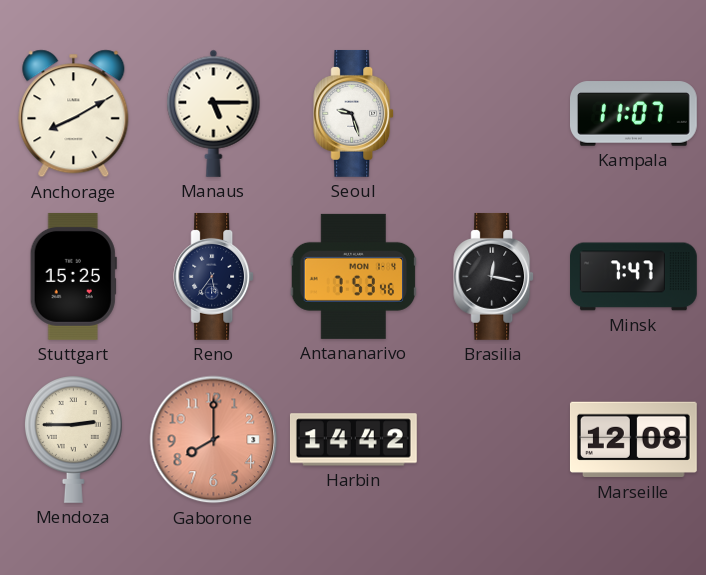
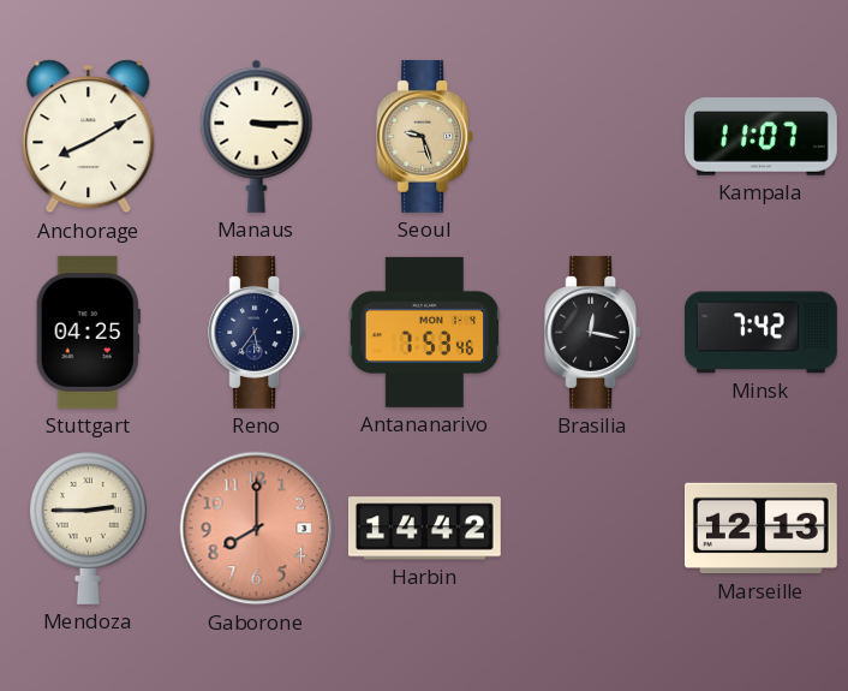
Manaus: 5:15 -> 3:15
Seoul dial: white -> champagne
Stuttgart: 15:25 -> 04:25
Minsk: 7:47 -> 7:42
Marseille: 12:08 -> 12:13
